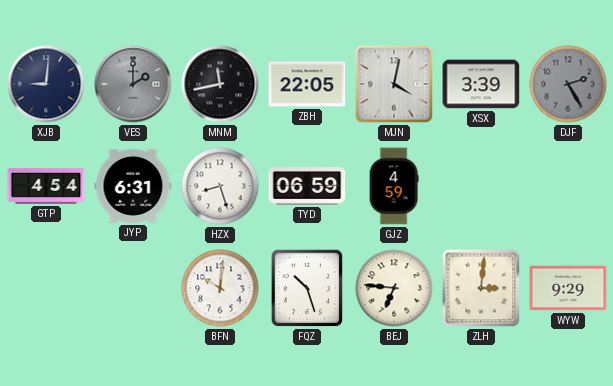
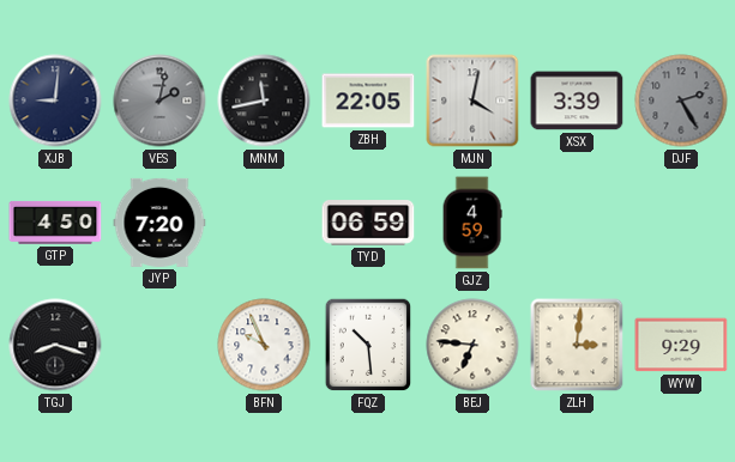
VES: 2:00 -> 2:02
GTP: 4:54 -> 4:50
JYP: 6:31 -> 7:20
HZX: 8:27 -> none
TGJ: none -> 8:18
BFN: 10:01 -> 9:56
FQZ: 10:27 -> 10:29
